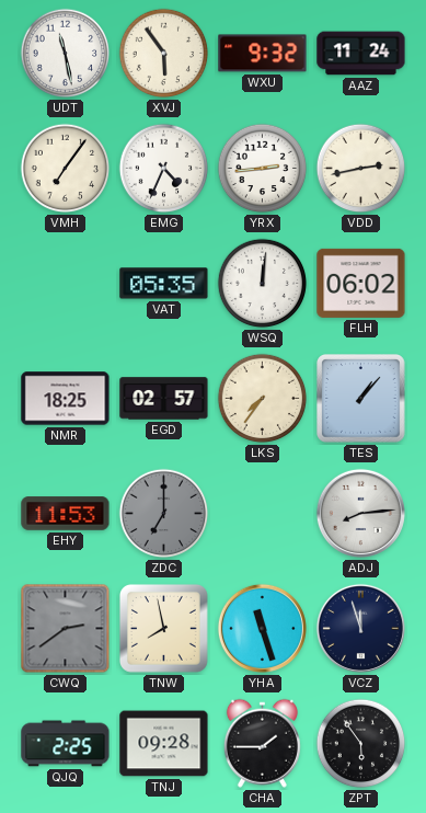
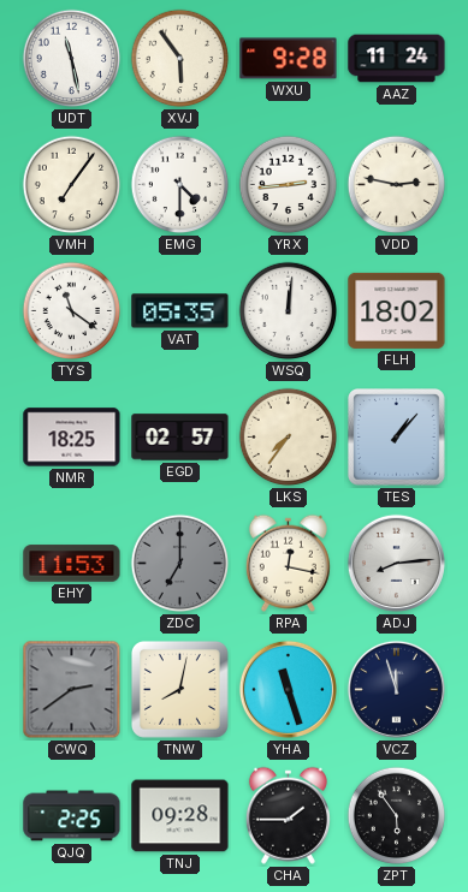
WXU: 9:32 -> 9:28
EMG: 4:34 -> 4:30
VDD: 2:43 -> 2:47
TYS: none -> 11:21
FLH: 06:02 -> 18:02
RPA: none -> 12:17
TNW: 7:58 -> 8:02
